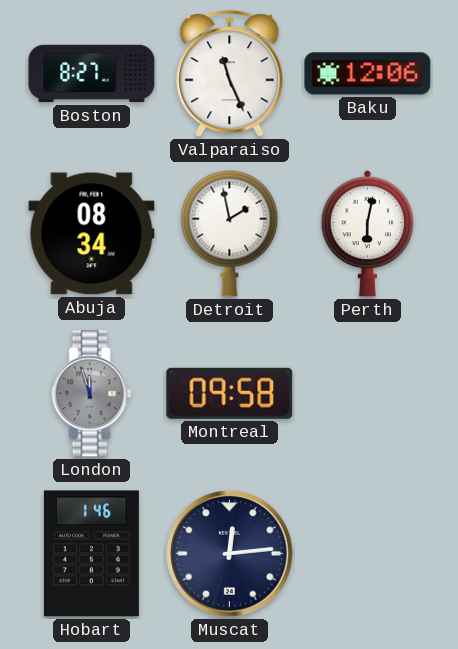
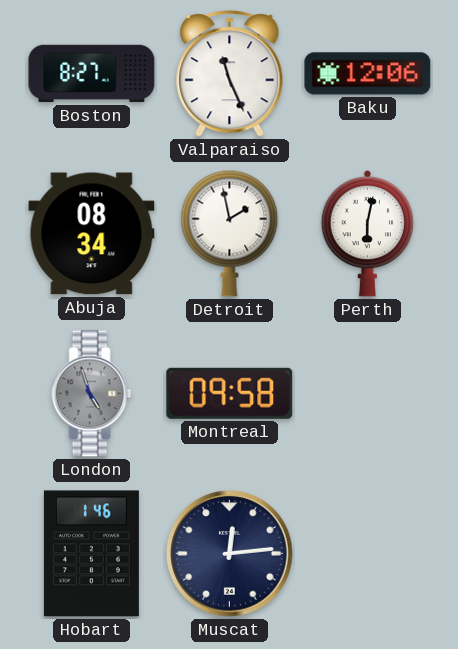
London: 11:57 -> 4:57
